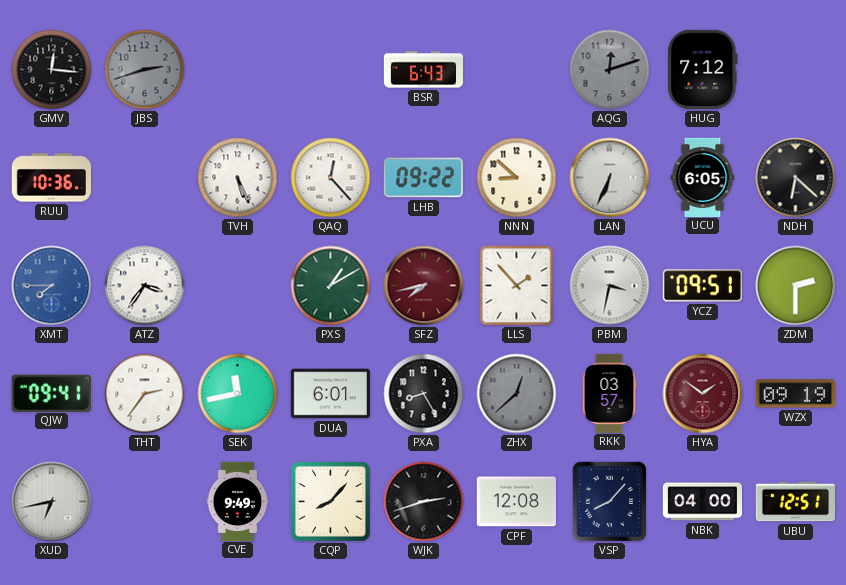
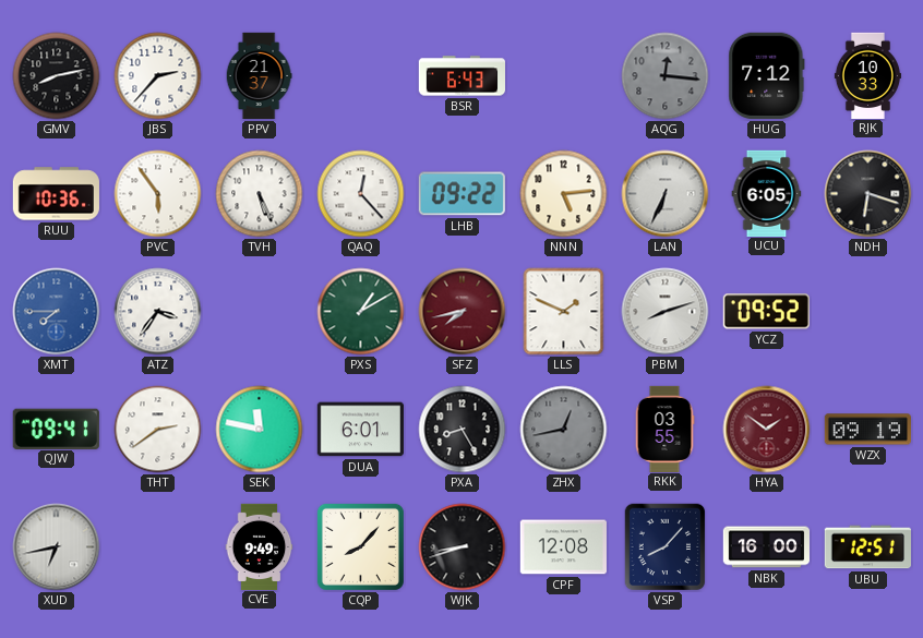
GMV: 12:16 -> 8:13
JBS: 2:42 -> 2:37
JBS dial: grey -> white
PPV: none -> 21:37
AQG: 12:12 -> 12:16
RJK: none -> 10:33
PVC: none -> 5:54
NNN: 8:52 -> 5:14
NDH: 6:22 -> 6:18
LLS: 1:53 -> 1:49
PBM: 3:32 -> 8:12
YCZ: 09:51 -> 09:52
ZDM: 2:30 -> none
THT: 2:36 -> 2:39
SEK: 11:43 -> 11:47
ZHX: 12:38 -> 12:43
RKK: 03:57 -> 03:55
WJK: 2:42 -> 8:42
NBK: 04:00 -> 16:00
